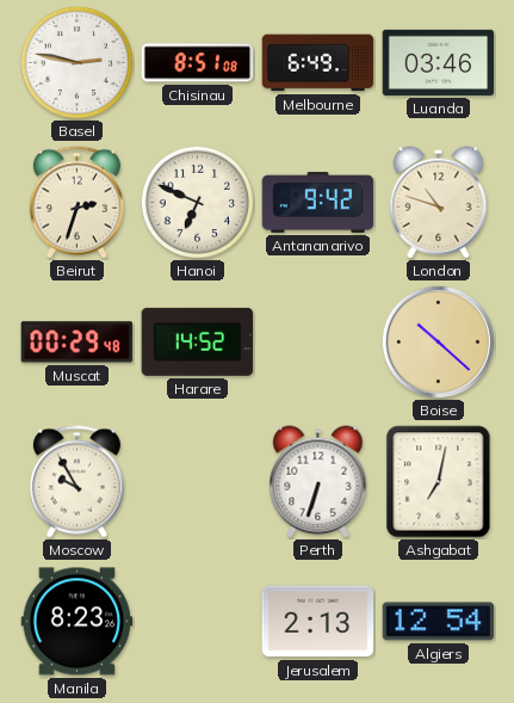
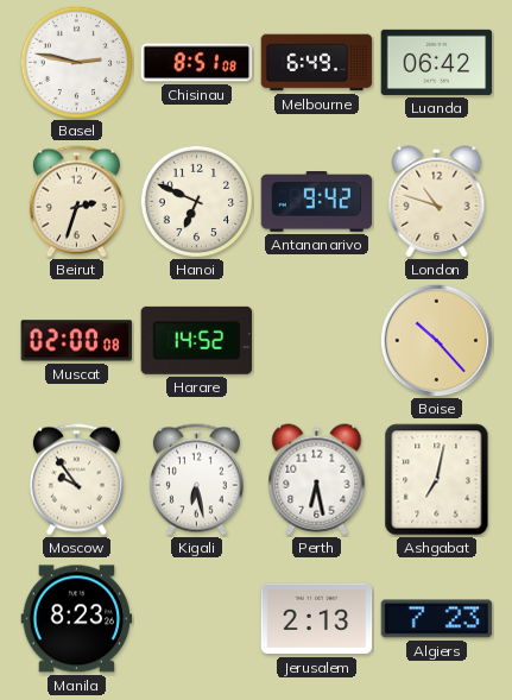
Luanda: 03:46 -> 06:42
Muscat: 00:29 -> 02:00
Boise: 10:22 -> 10:23
Moscow: 9:55 -> 9:54
Kigali: none -> 6:28
Perth: 6:33 -> 6:28
Algiers: 12:54 -> 7:23
